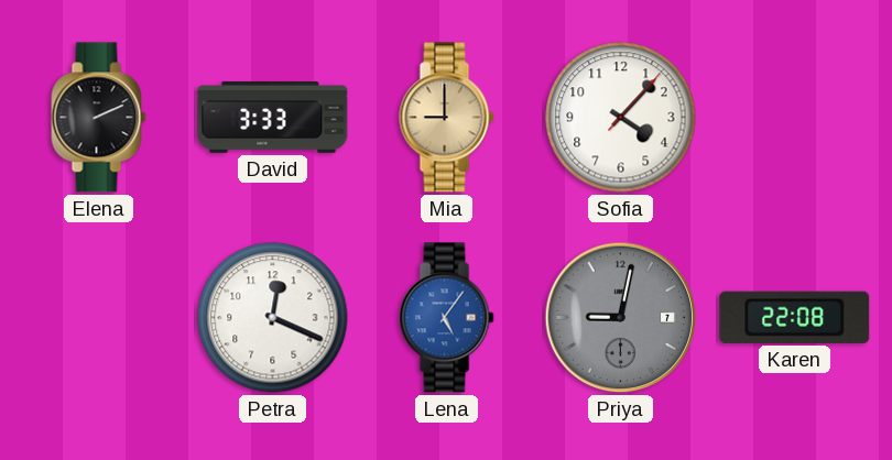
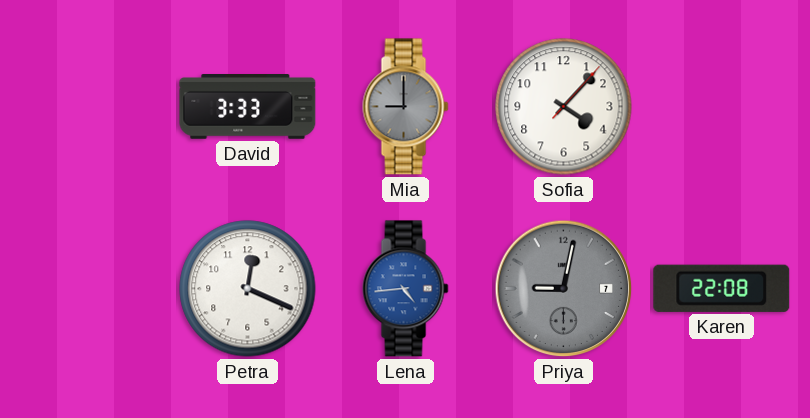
Elena: 2:11 -> none
Mia dial: champagne -> grey
Lena: 5:06 -> 4:44
